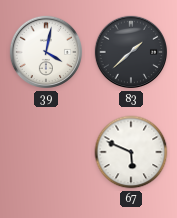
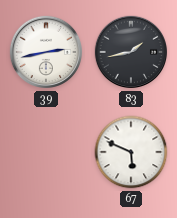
39: 4:02 -> 2:43
83: 1:38 -> 1:43
